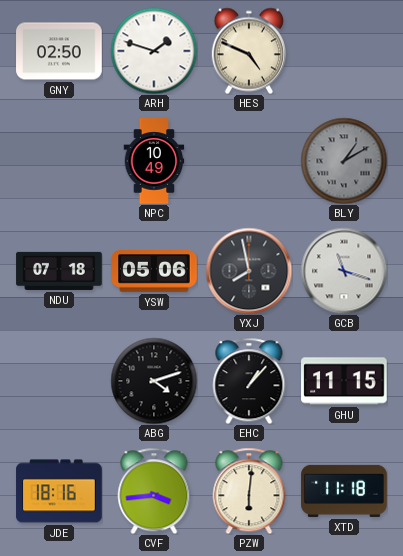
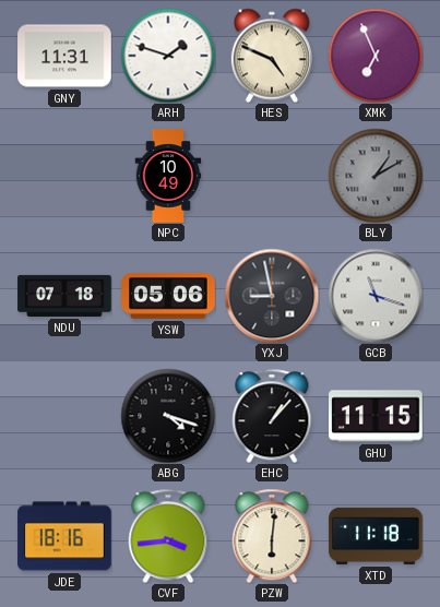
GNY: 02:50 -> 11:31
XMK: none -> 6:56
YXJ: 7:58 -> 8:58
ABG: 4:12 -> 4:18
